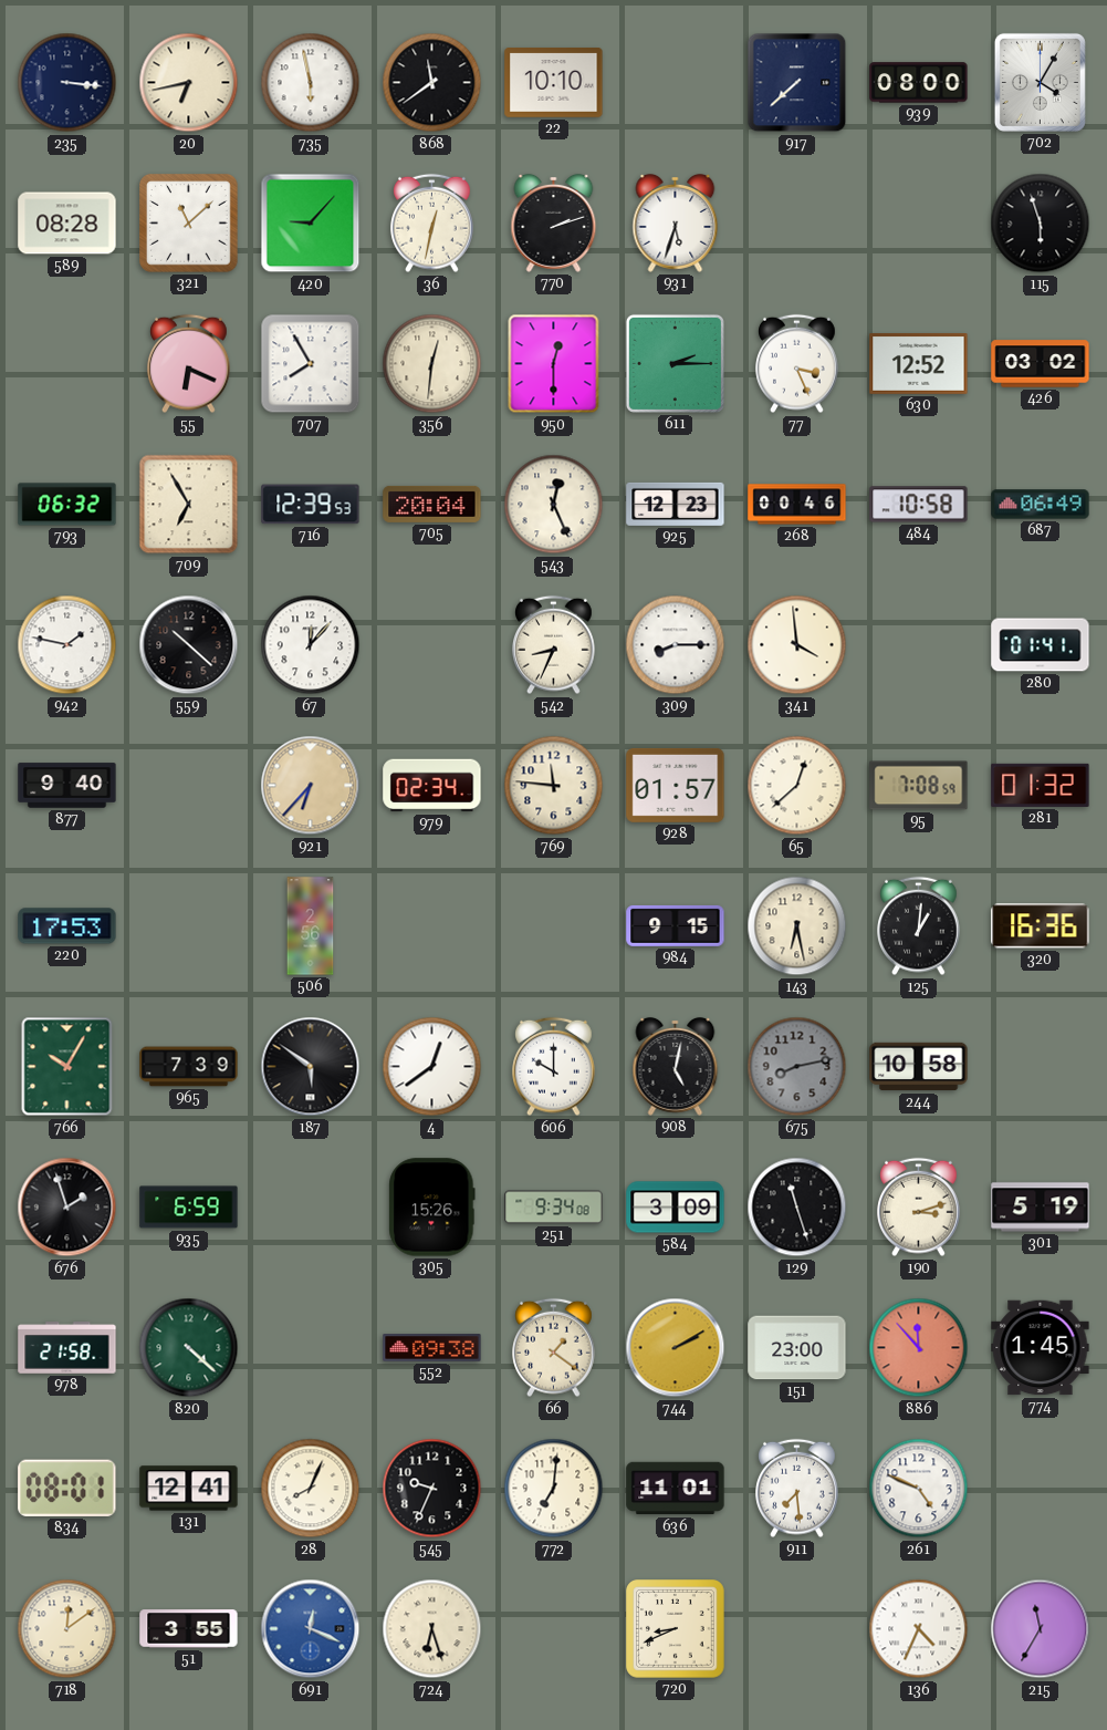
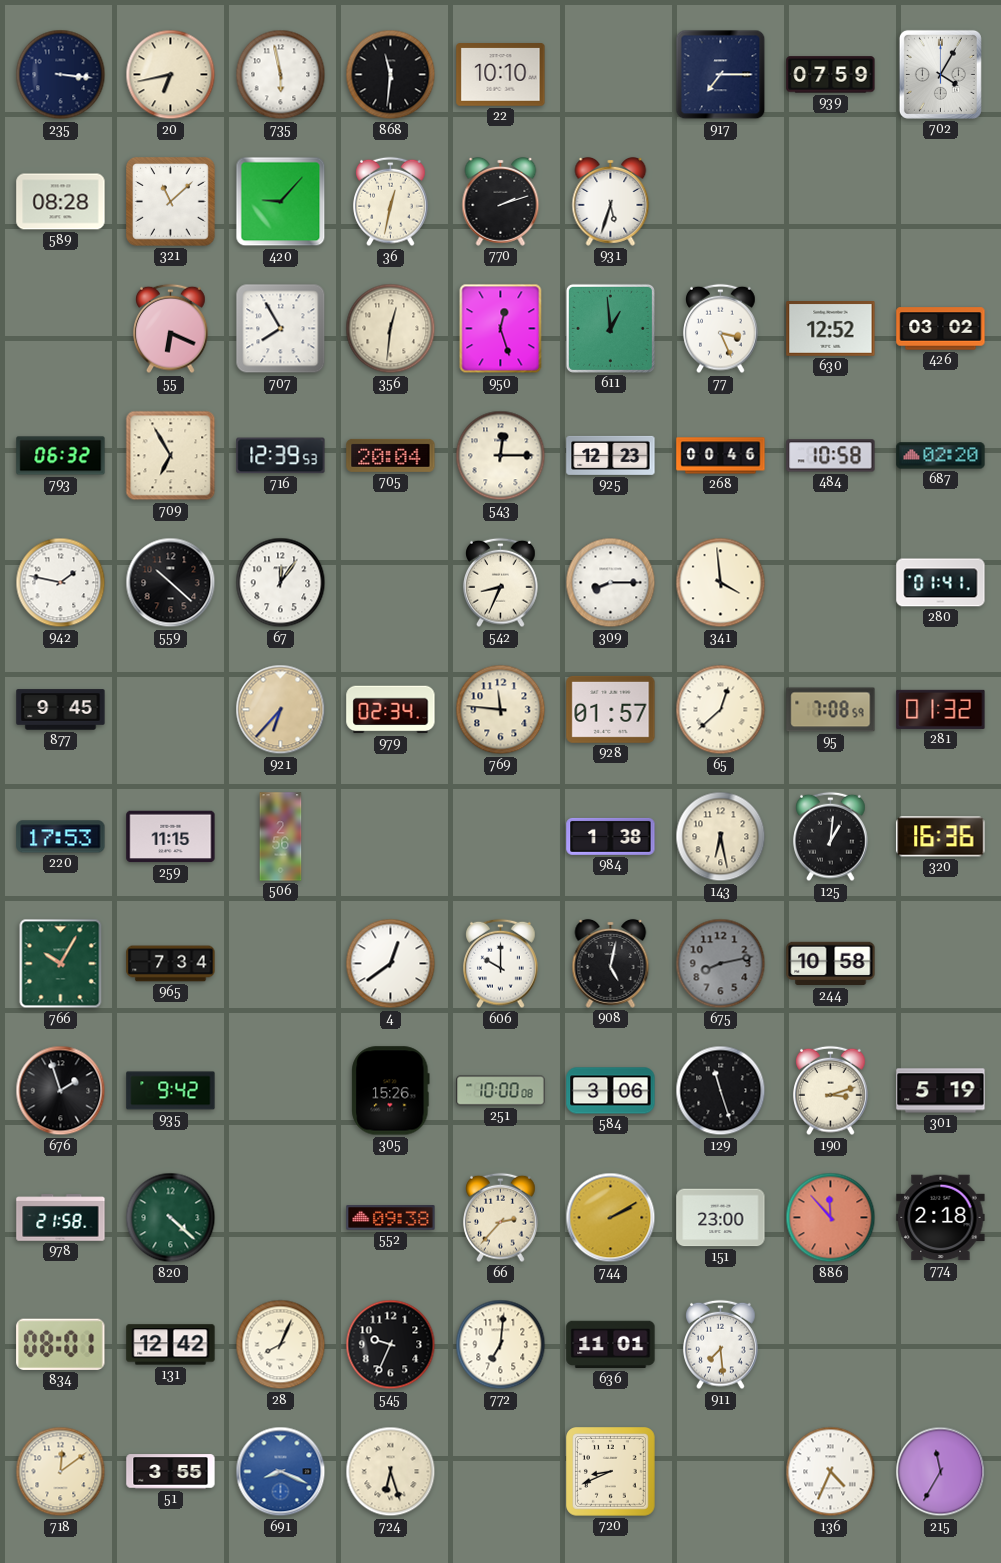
868: 11:39 -> 11:31
917: 7:38 -> 7:15
939: 08:00 -> 07:59
115: 5:57 -> none
950: 12:30 -> 12:27
611: 2:15 -> 12:59
543: 12:26 -> 12:15
687: 06:49 -> 02:20
67: 12:07 -> 12:06
877: 9:40 -> 9:45
259: none -> 11:15
984: 9:15 -> 1:38
965: 7:39 -> 7:34
187: 5:51 -> none
935: 6:59 -> 9:42
251: 9:34 -> 10:00
584: 3:09 -> 3:06
66: 1:21 -> 2:37
774: 1:45 -> 2:18
131: 12:41 -> 12:42
261: 4:49 -> none
691: 12:19 -> 8:19
